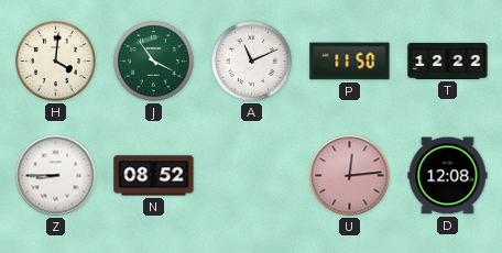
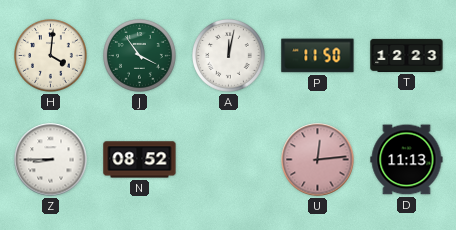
A: 11:11 -> 12:02
T: 12:22 -> 12:23
D: 12:08 -> 11:13
